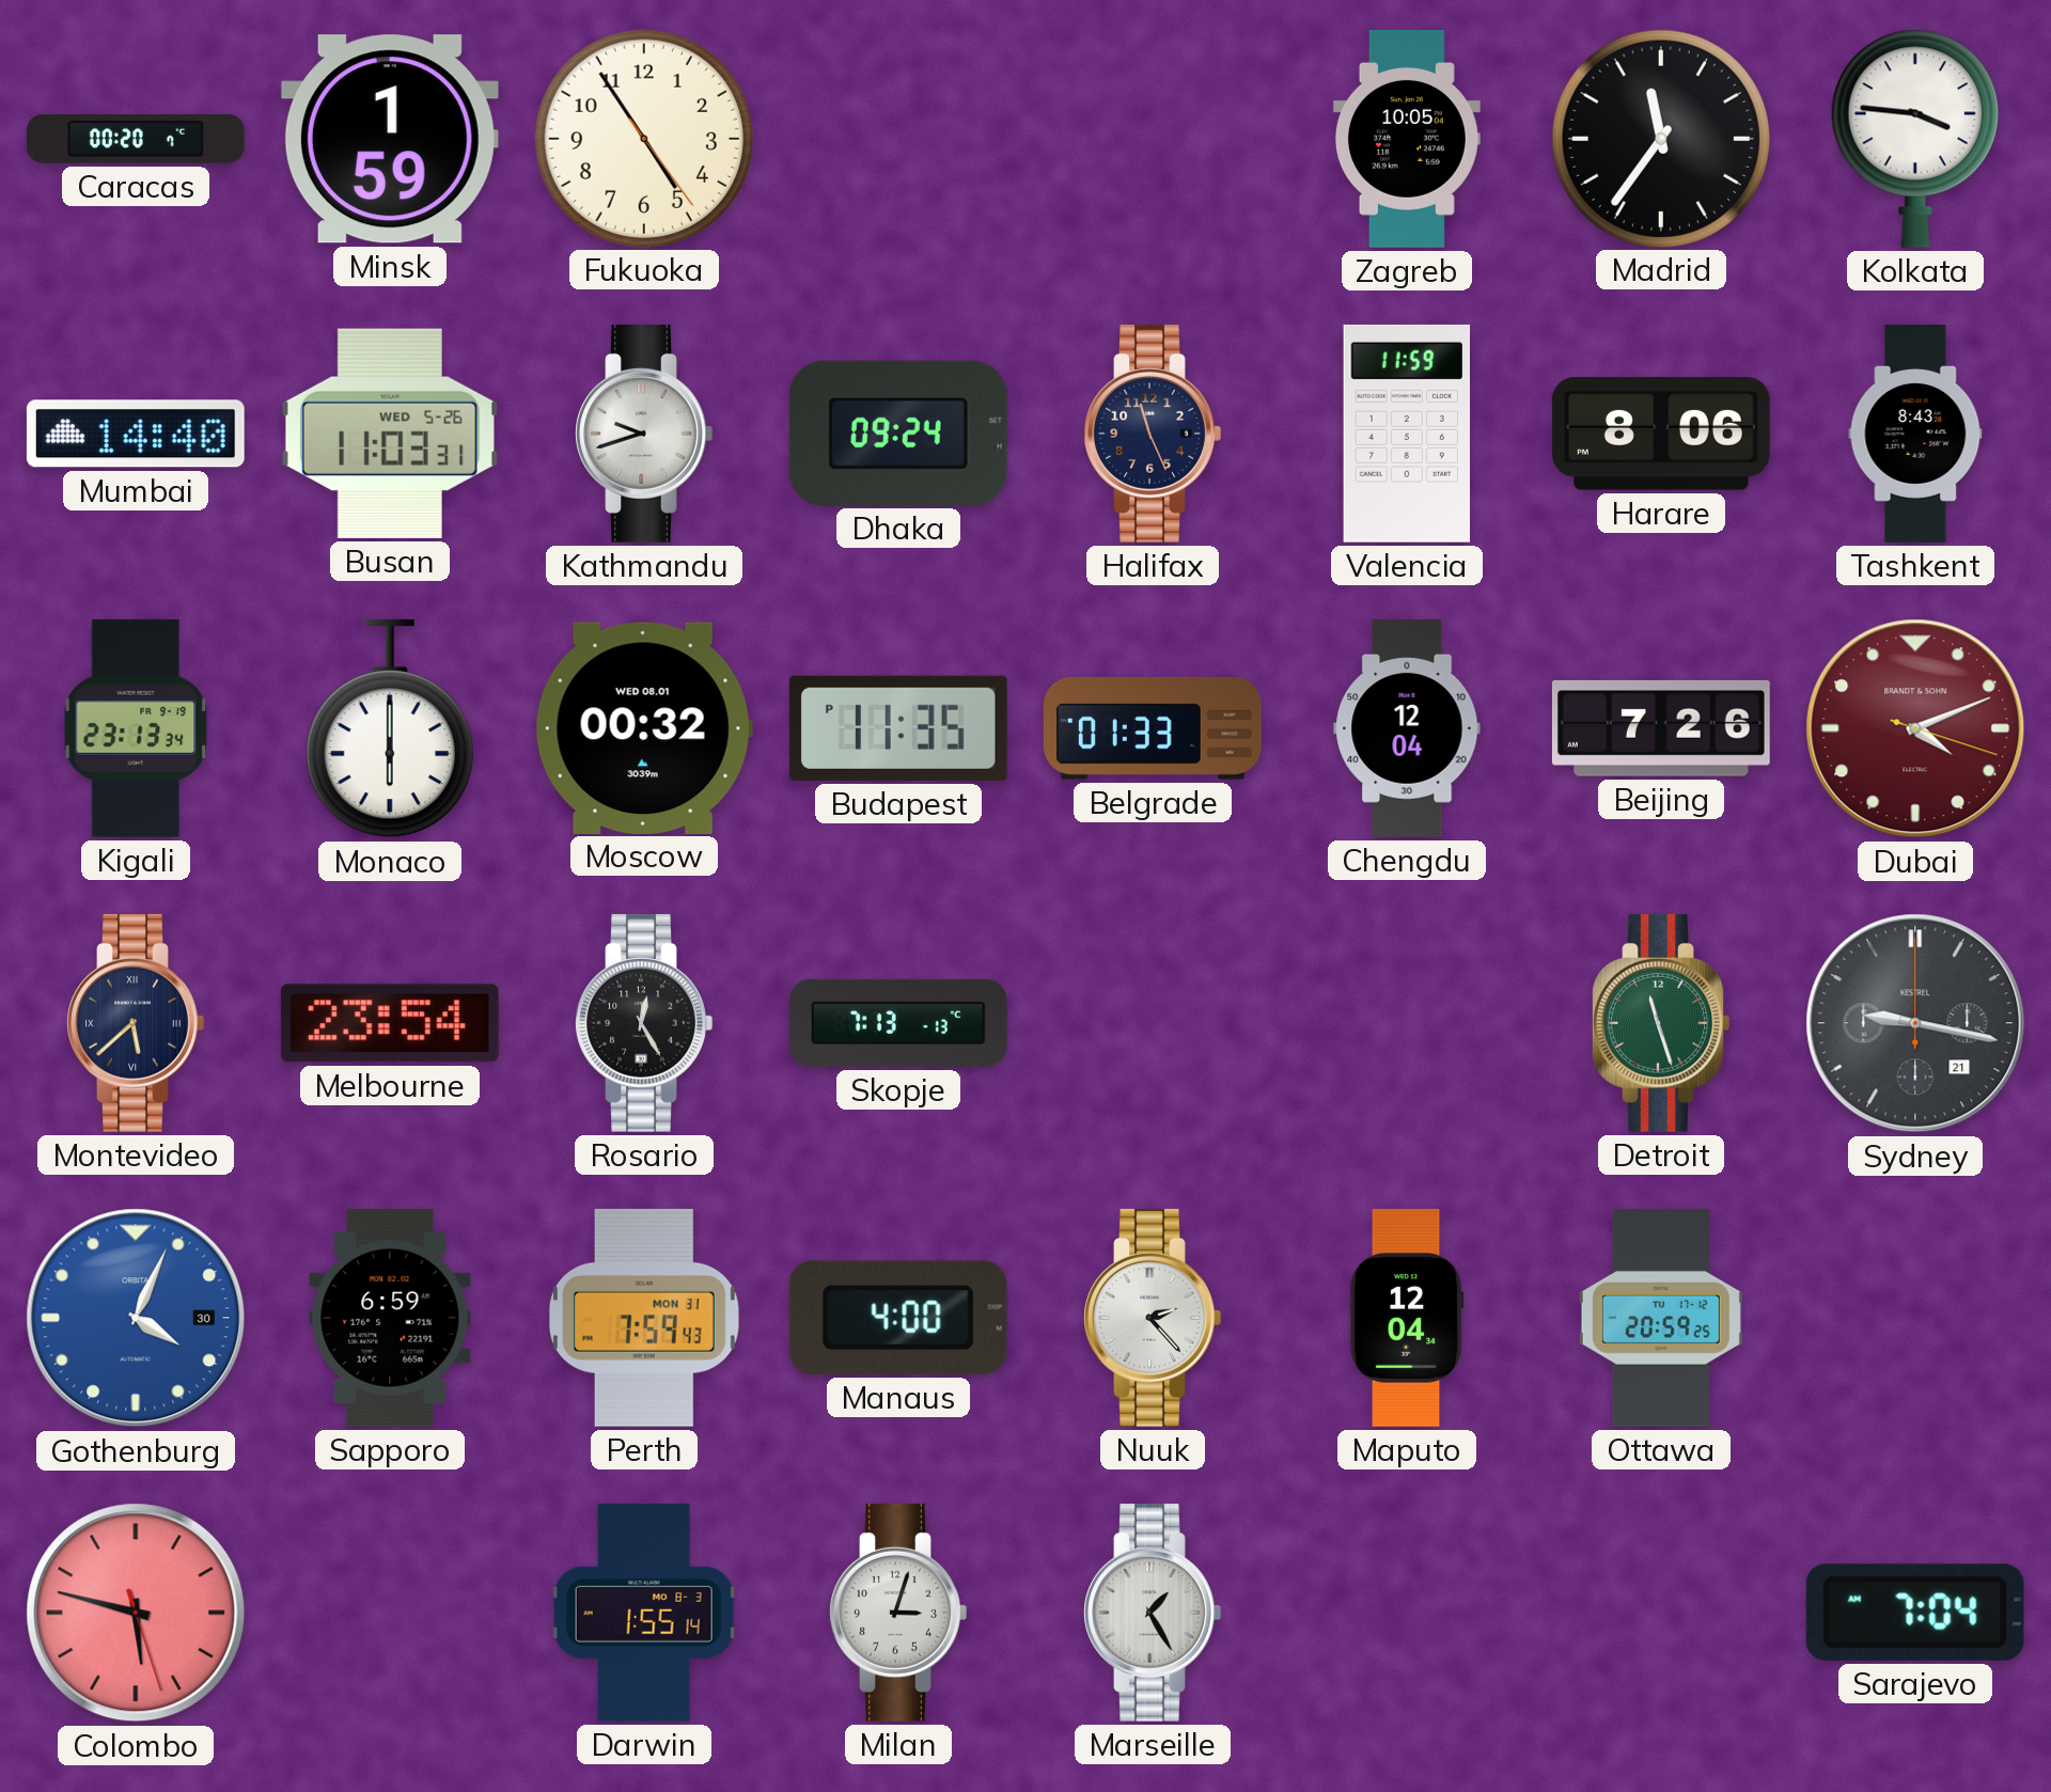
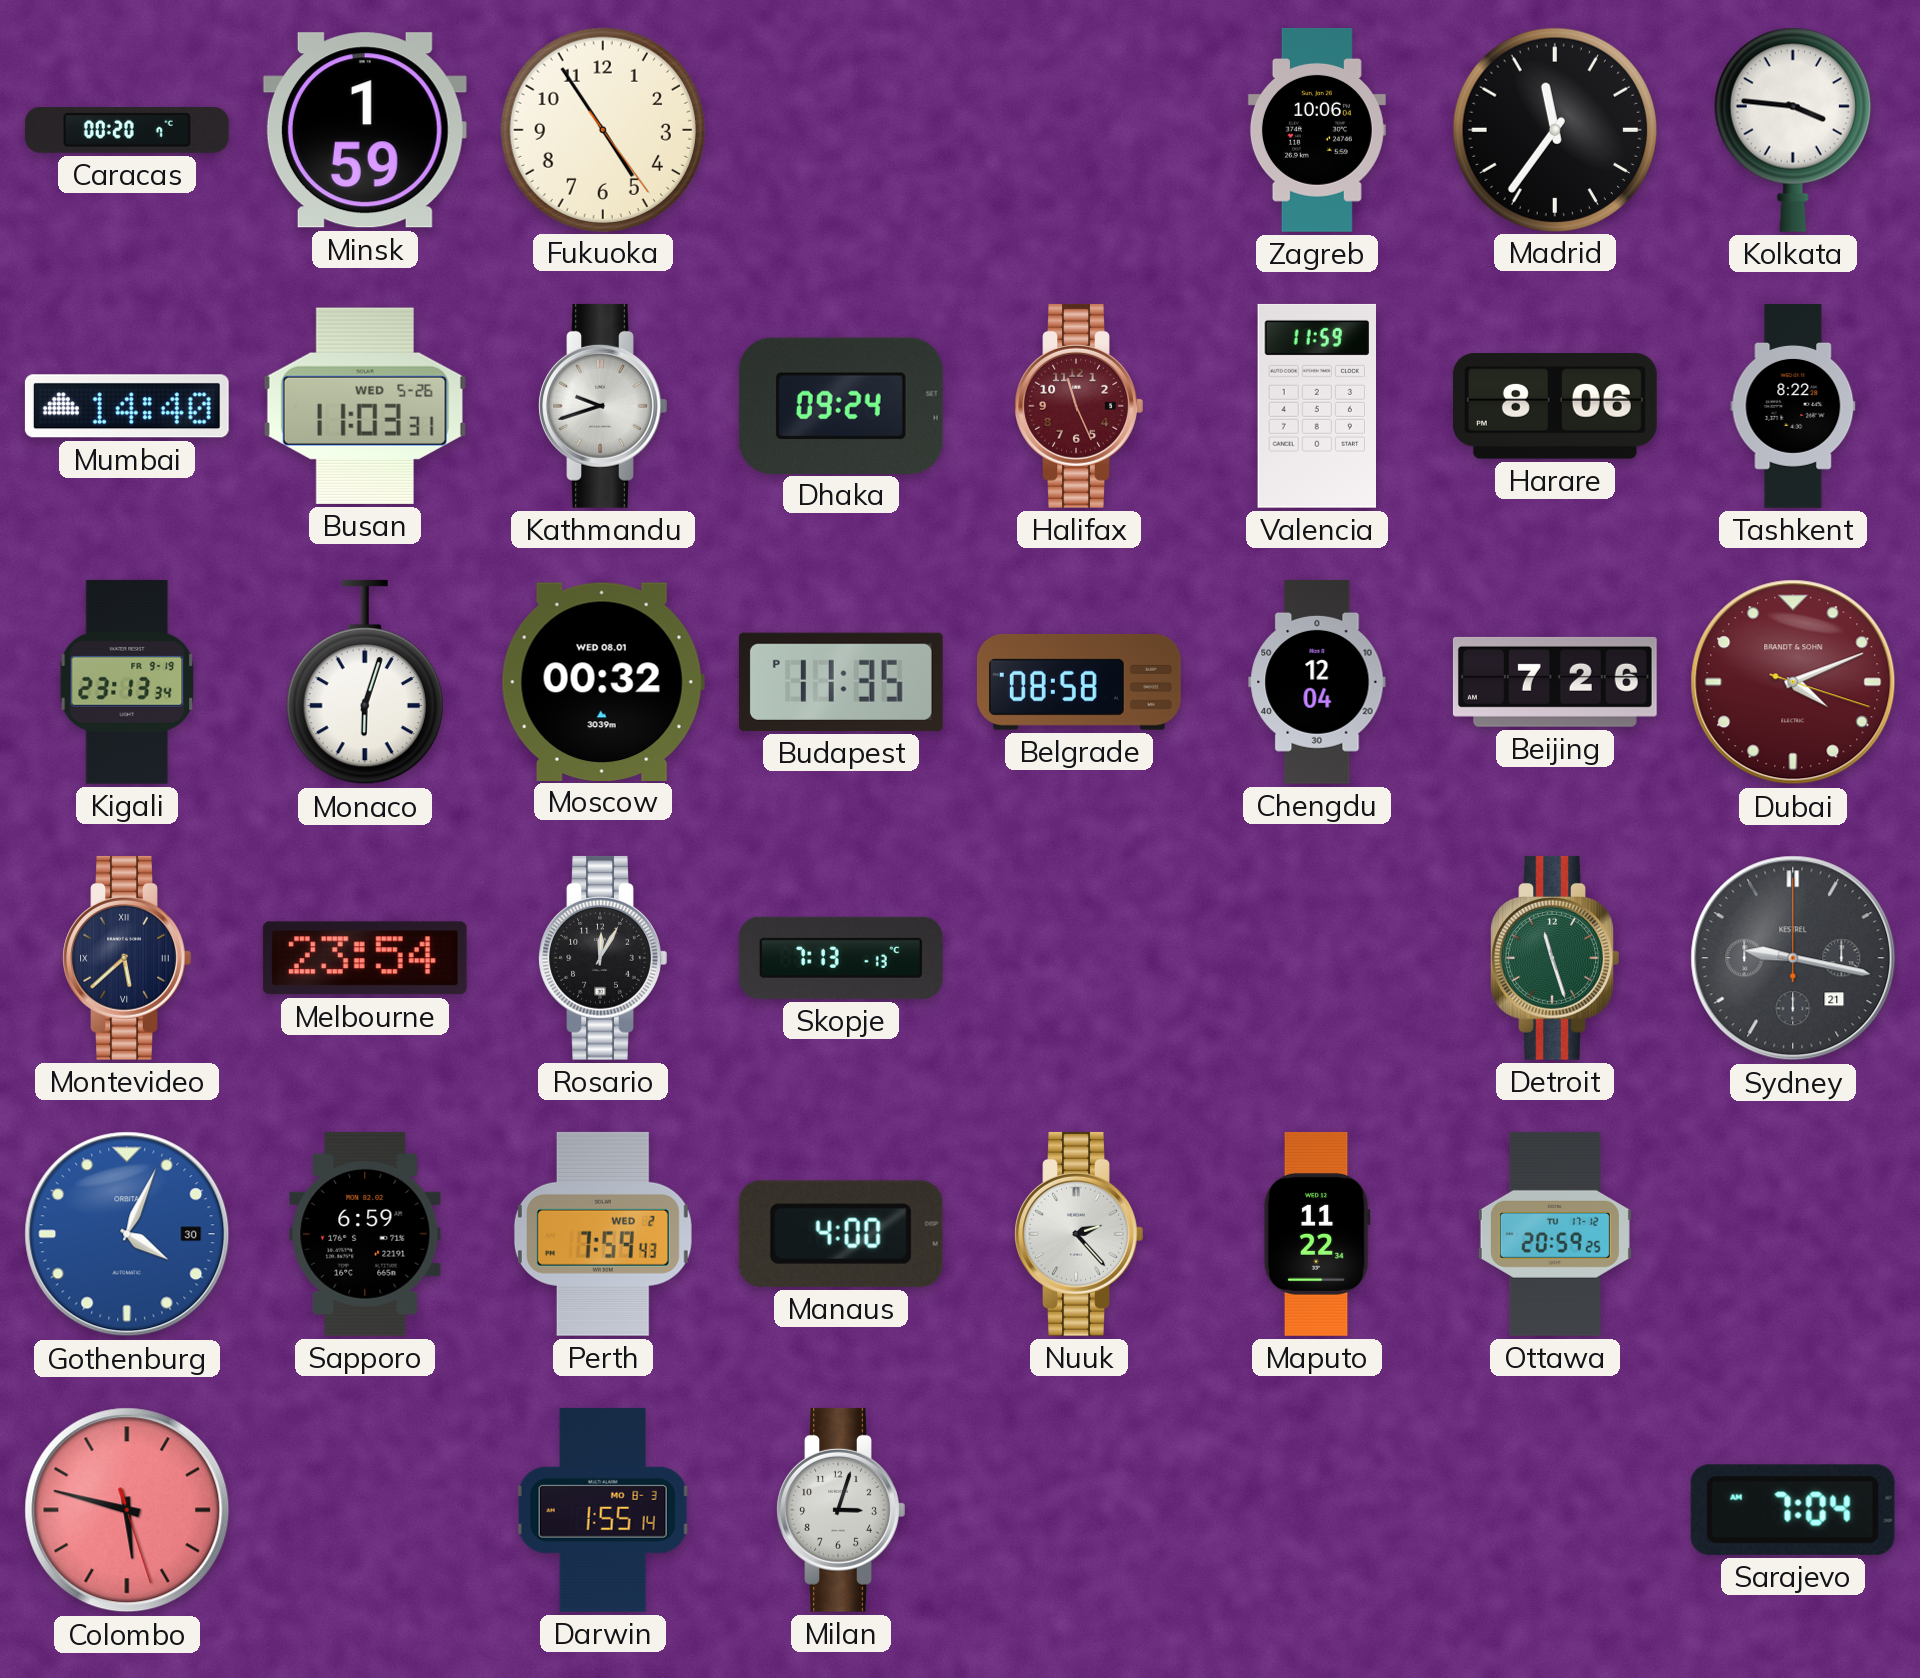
Zagreb: 10:05 -> 10:06
Halifax dial: navy -> burgundy
Tashkent: 8:43 -> 8:22
Monaco: 6:00 -> 6:03
Belgrade: 01:33 -> 08:58
Rosario: 12:25 -> 12:05
Perth date: MON 31 -> WED 2
Maputo: 12:04 -> 11:22
Marseille: 1:25 -> none
